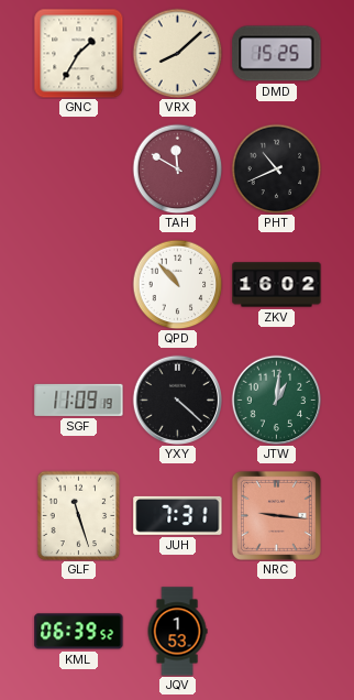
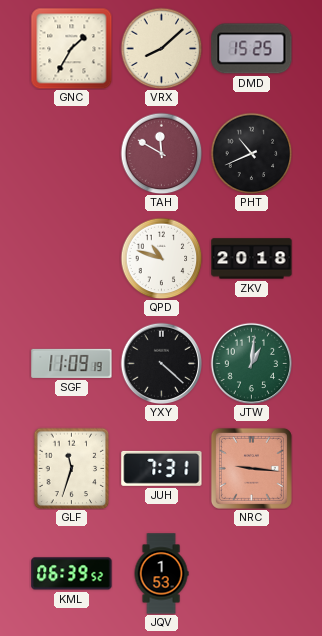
QPD: 10:53 -> 10:48
ZKV: 16:02 -> 20:18
GLF: 11:27 -> 11:33
